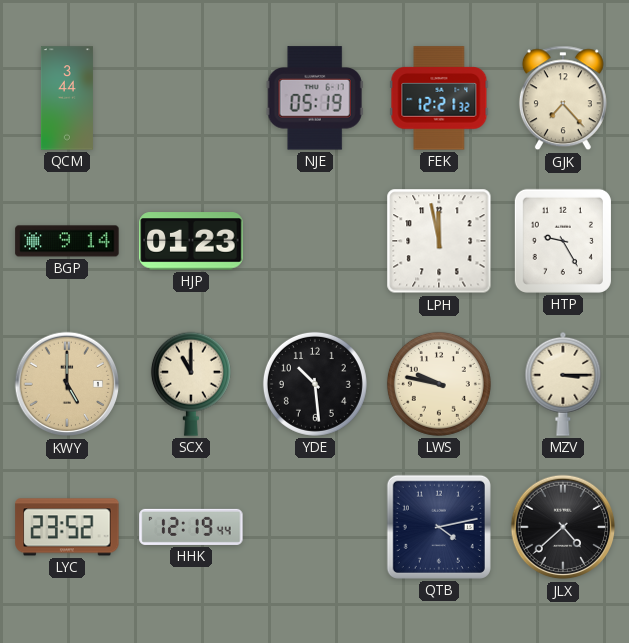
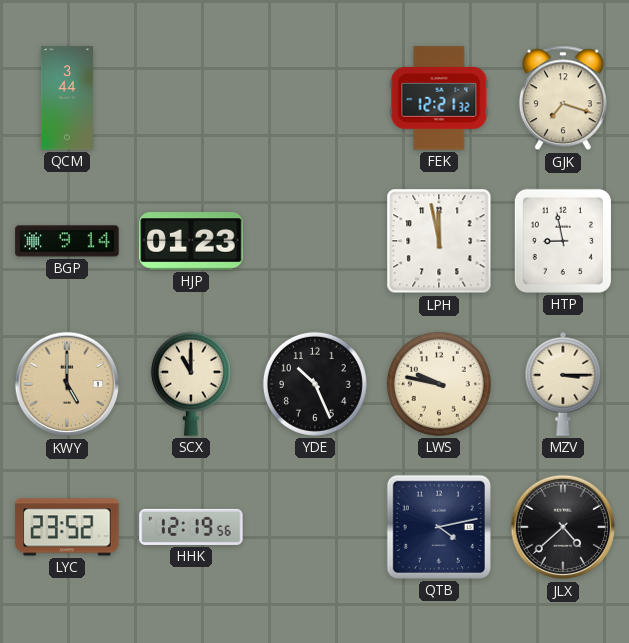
NJE: 05:19 -> none
GJK: 7:23 -> 7:18
HTP: 9:25 -> 8:58
YDE: 10:29 -> 10:26
HHK: 12:19:44 -> 12:19:56
